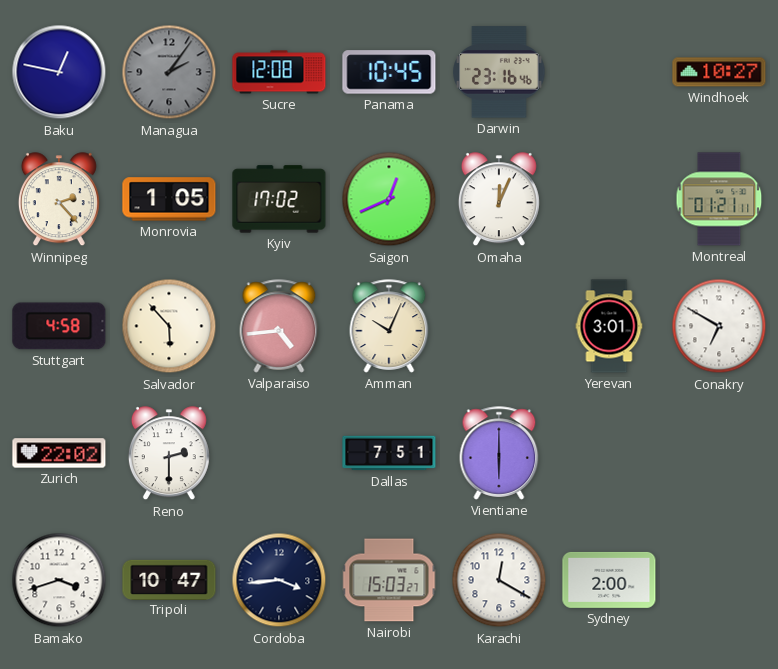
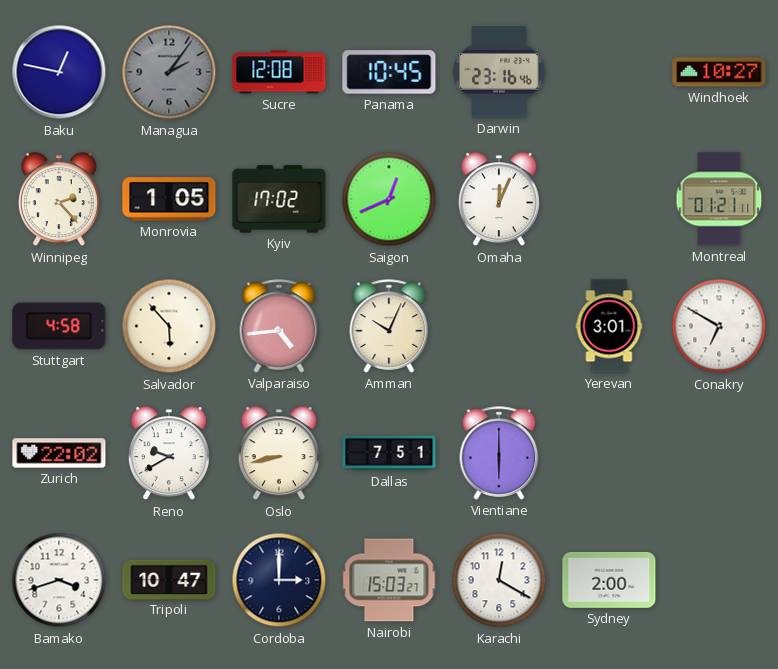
Reno: 2:30 -> 9:40
Oslo: none -> 8:43
Cordoba: 3:44 -> 3:00
